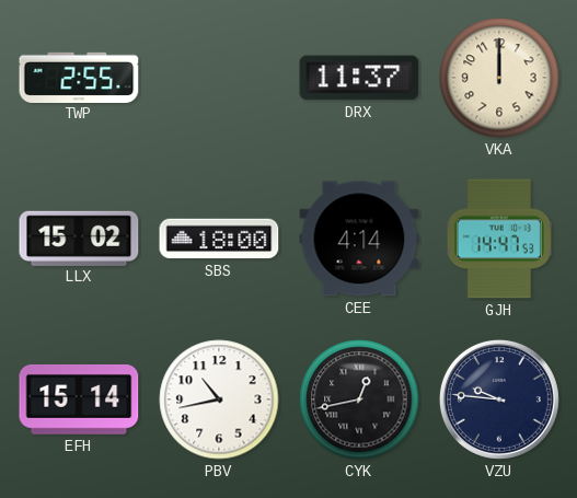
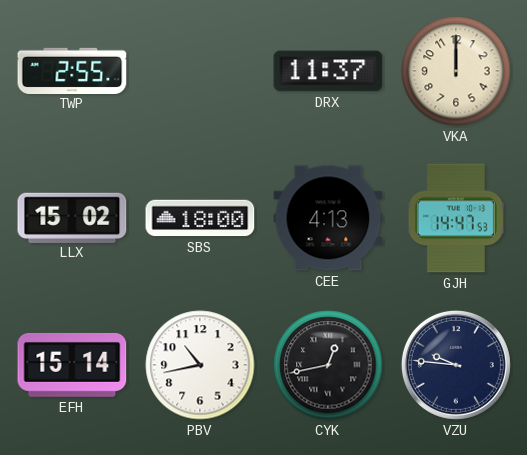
CEE: 4:14 -> 4:13
